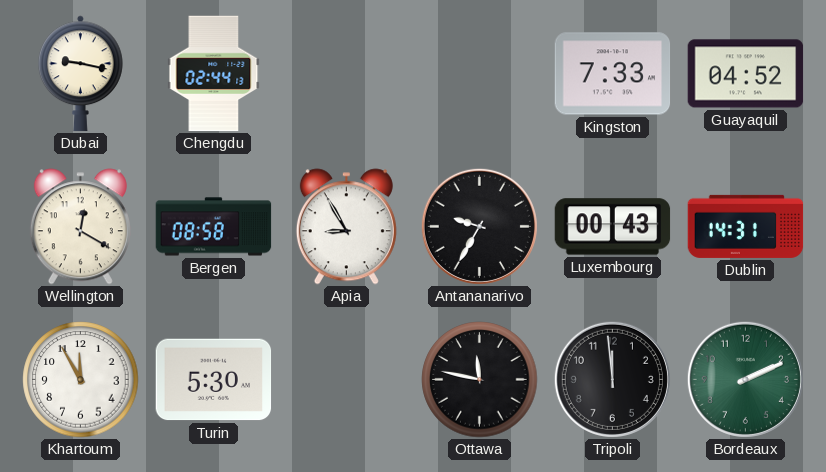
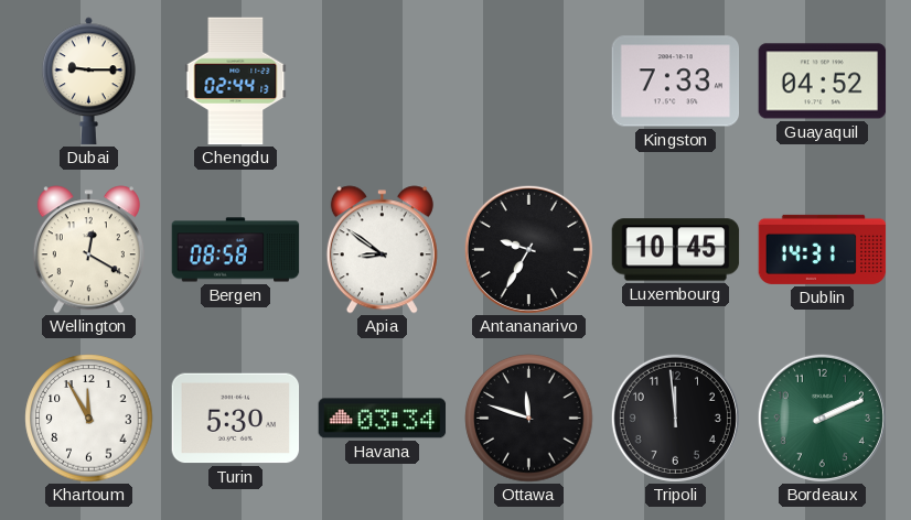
Dubai: 9:17 -> 9:15
Apia: 8:55 -> 8:51
Luxembourg: 00:43 -> 10:45
Havana: none -> 03:34
Ottawa: 11:47 -> 11:48
